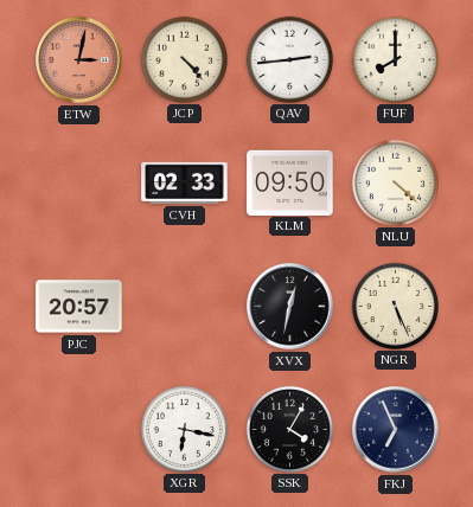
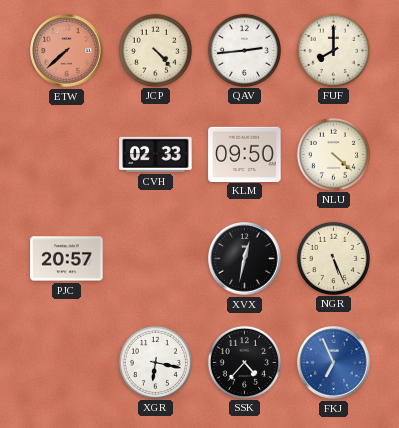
ETW: 3:02 -> 7:38
SSK: 4:05 -> 4:37
FKJ dial: navy -> blue
